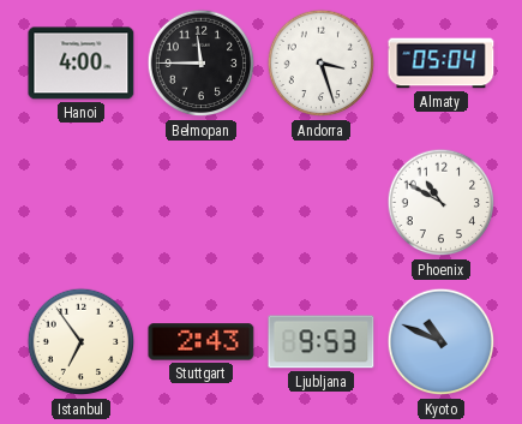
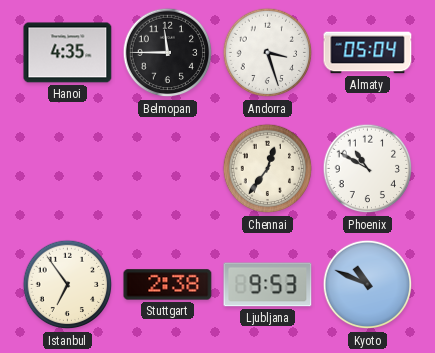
Hanoi: 4:00 -> 4:35
Chennai: none -> 12:36
Stuttgart: 2:43 -> 2:38
